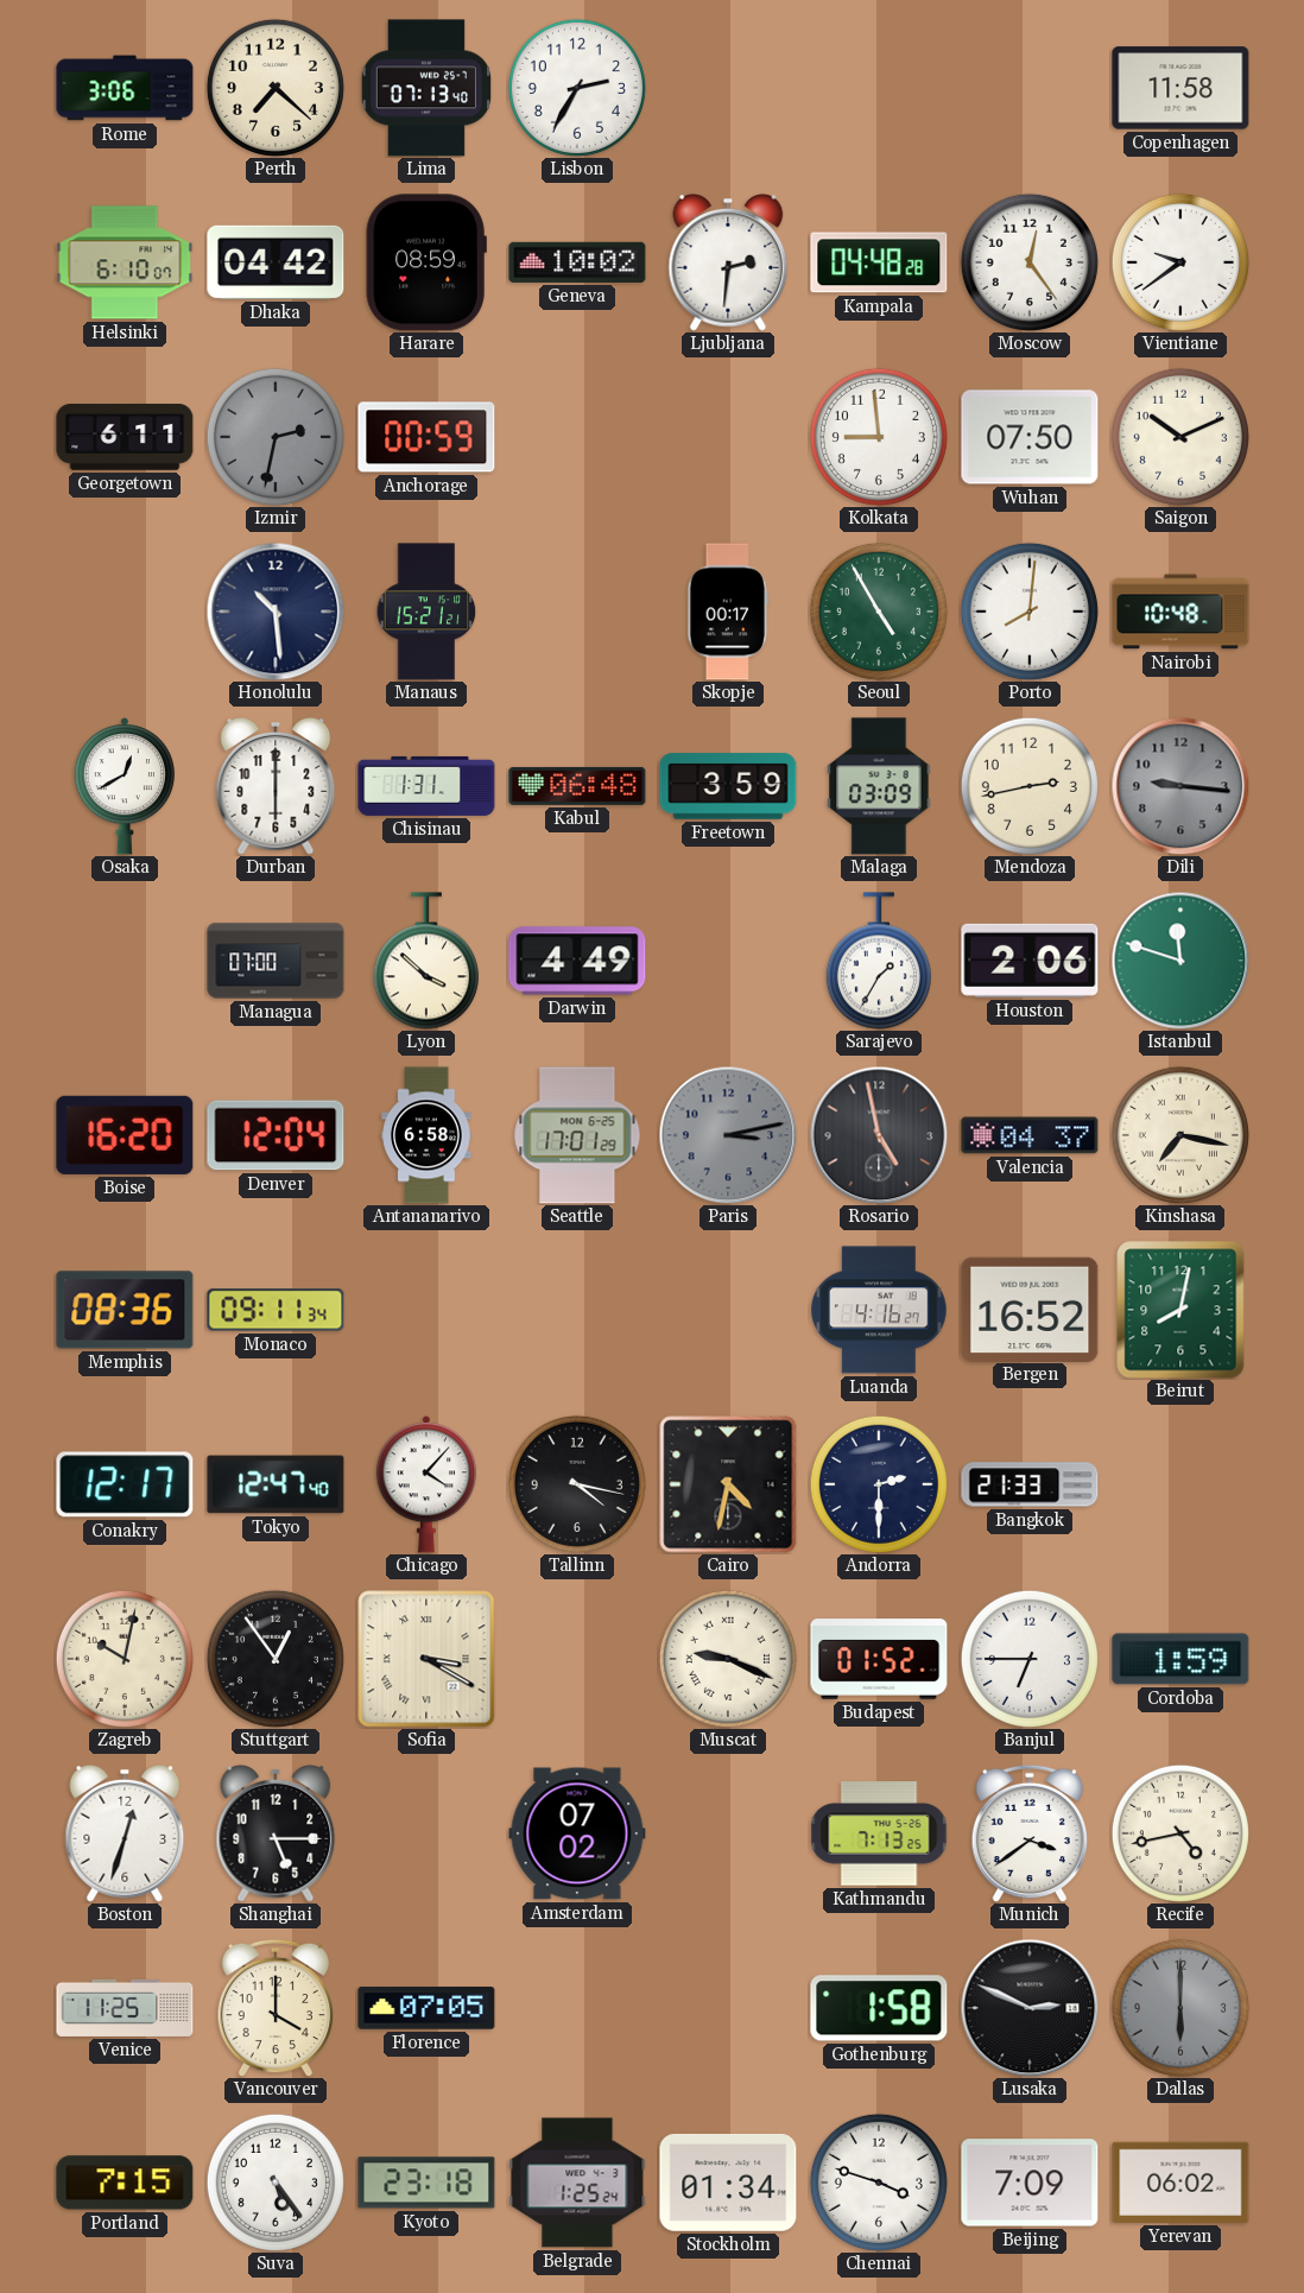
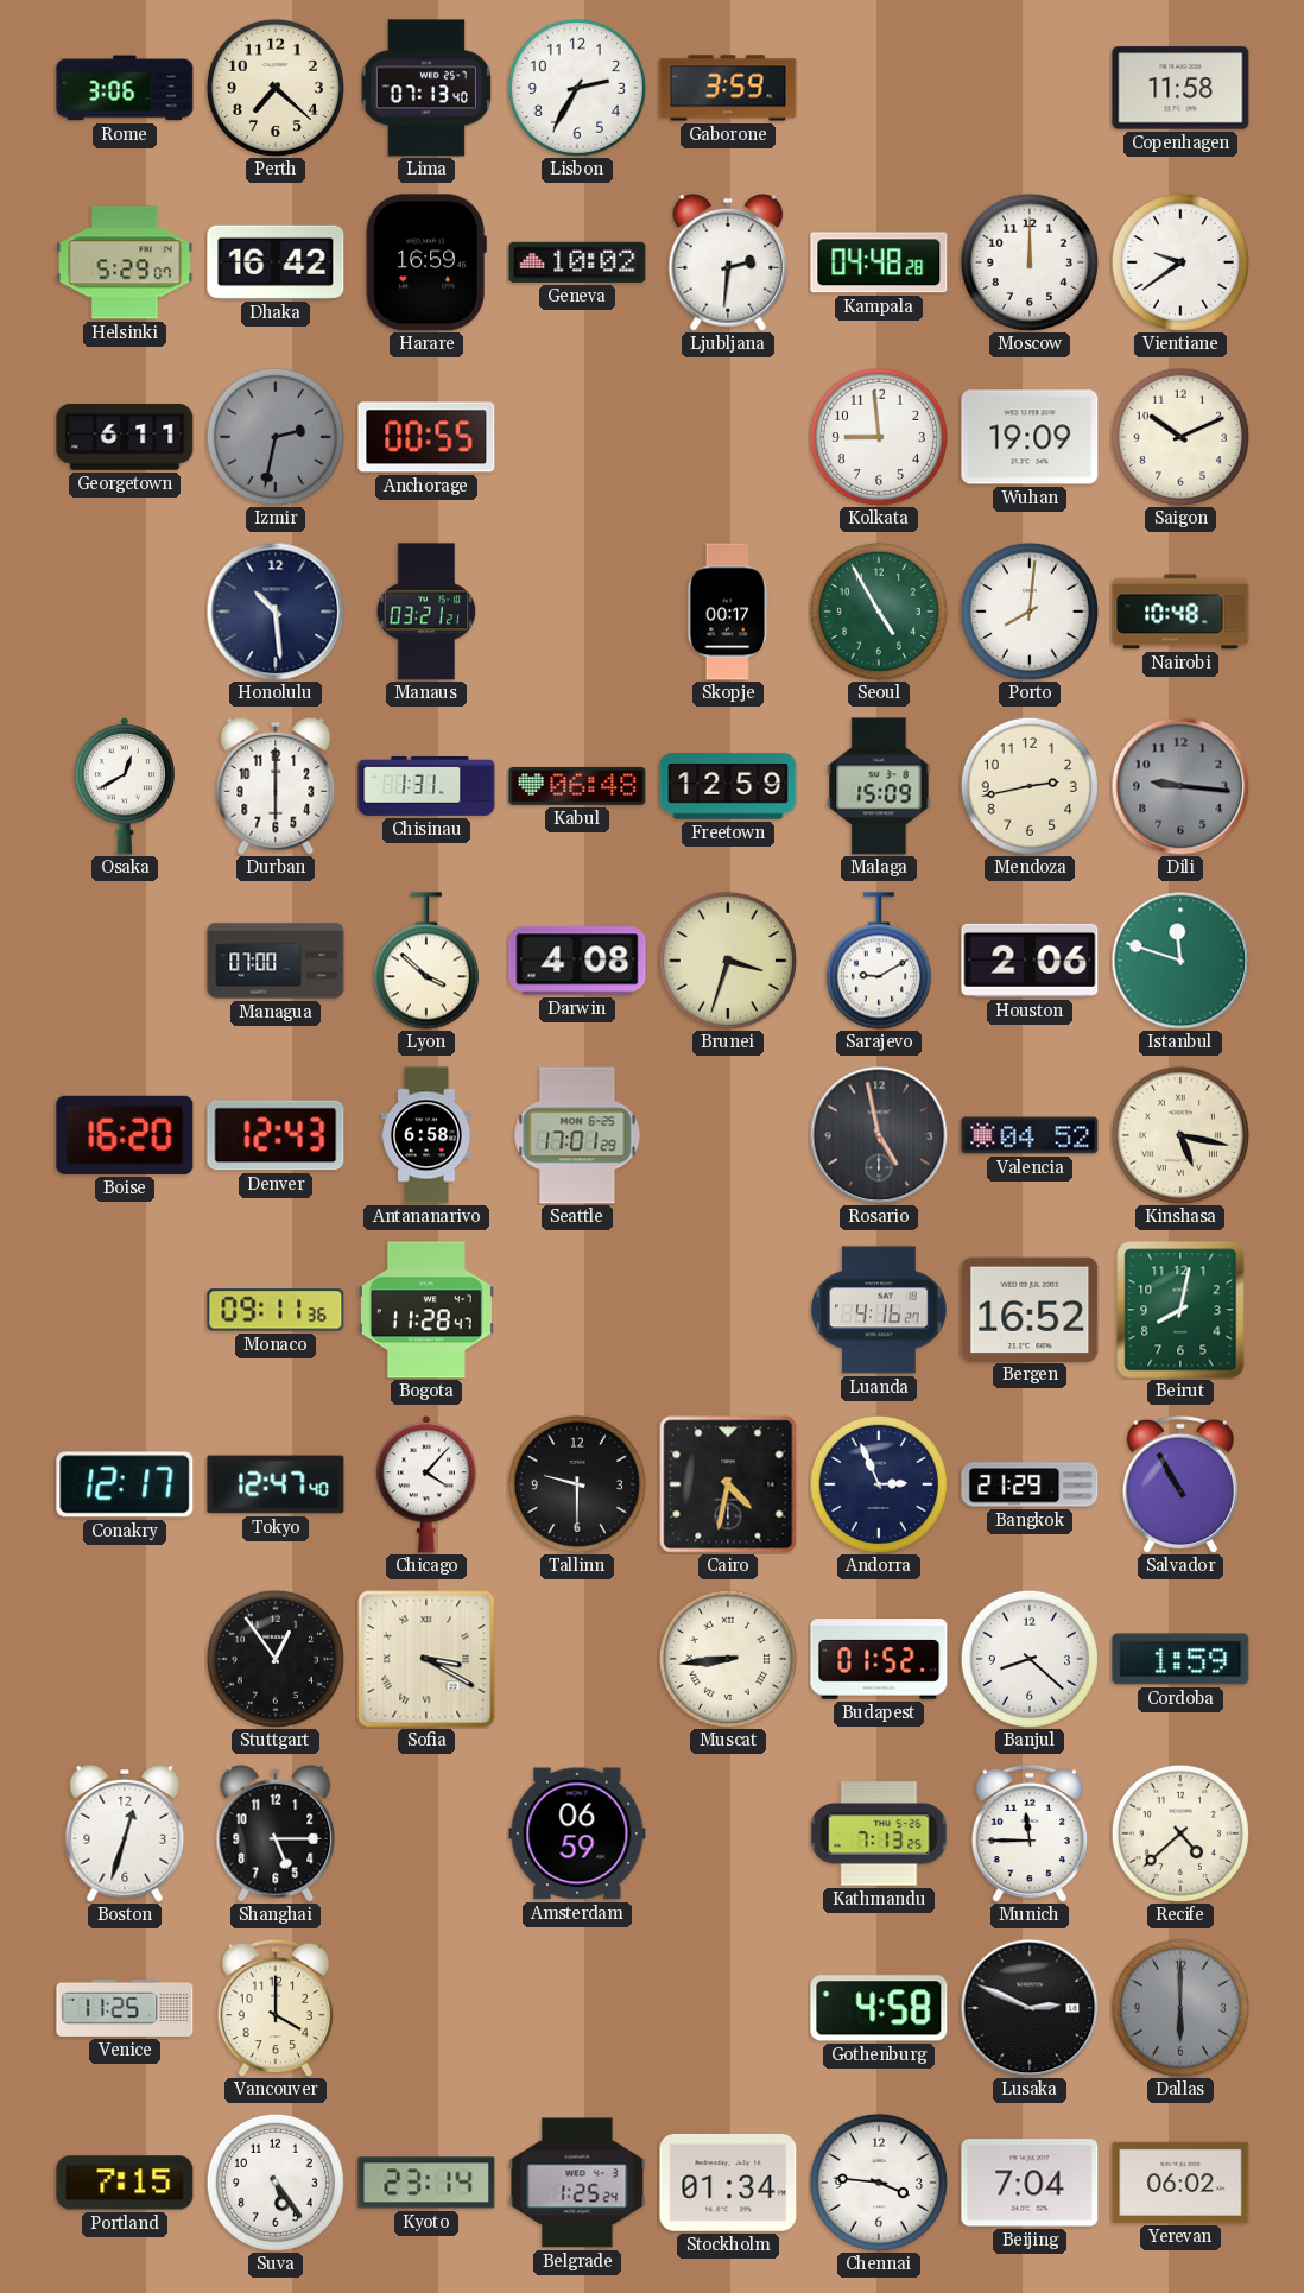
Gaborone: none -> 3:59
Helsinki: 6:10 -> 5:29
Dhaka: 04:42 -> 16:42
Harare: 08:59 -> 16:59
Moscow: 12:24 -> 12:00
Anchorage: 00:59 -> 00:55
Wuhan: 07:50 -> 19:09
Manaus: 15:21 -> 03:21
Freetown: 3:59 -> 12:59
Malaga: 03:09 -> 15:09
Darwin: 4:49 -> 4:08
Brunei: none -> 3:33
Sarajevo: 1:35 -> 9:10
Denver: 12:04 -> 12:43
Paris: 3:13 -> none
Valencia: 04:37 -> 04:52
Kinshasa: 7:17 -> 5:17
Memphis: 08:36 -> none
Monaco: 09:11:34 -> 09:11:36
Bogota: none -> 11:28
Tallinn: 4:17 -> 9:30
Andorra: 2:30 -> 2:56
Bangkok: 21:33 -> 21:29
Salvador: none -> 10:55
Zagreb: 10:02 -> none
Muscat: 9:19 -> 8:44
Banjul: 6:45 -> 8:22
Amsterdam: 07:02 -> 06:59
Munich: 3:39 -> 11:45
Recife: 4:43 -> 4:38
Florence: 07:05 -> none
Gothenburg: 1:58 -> 4:58
Kyoto: 23:18 -> 23:14
Chennai: 3:48 -> 3:46
Beijing: 7:09 -> 7:04
